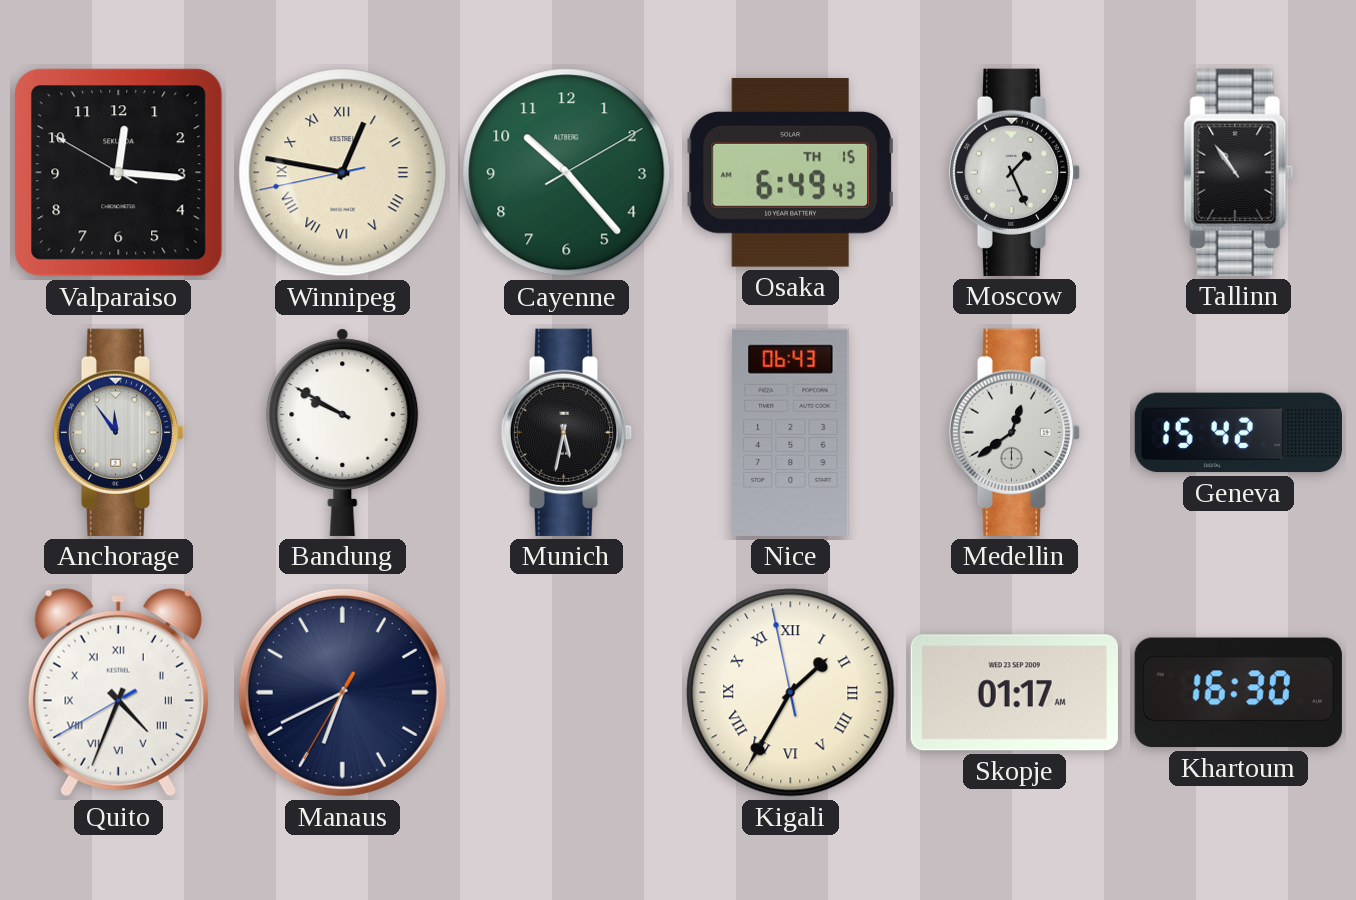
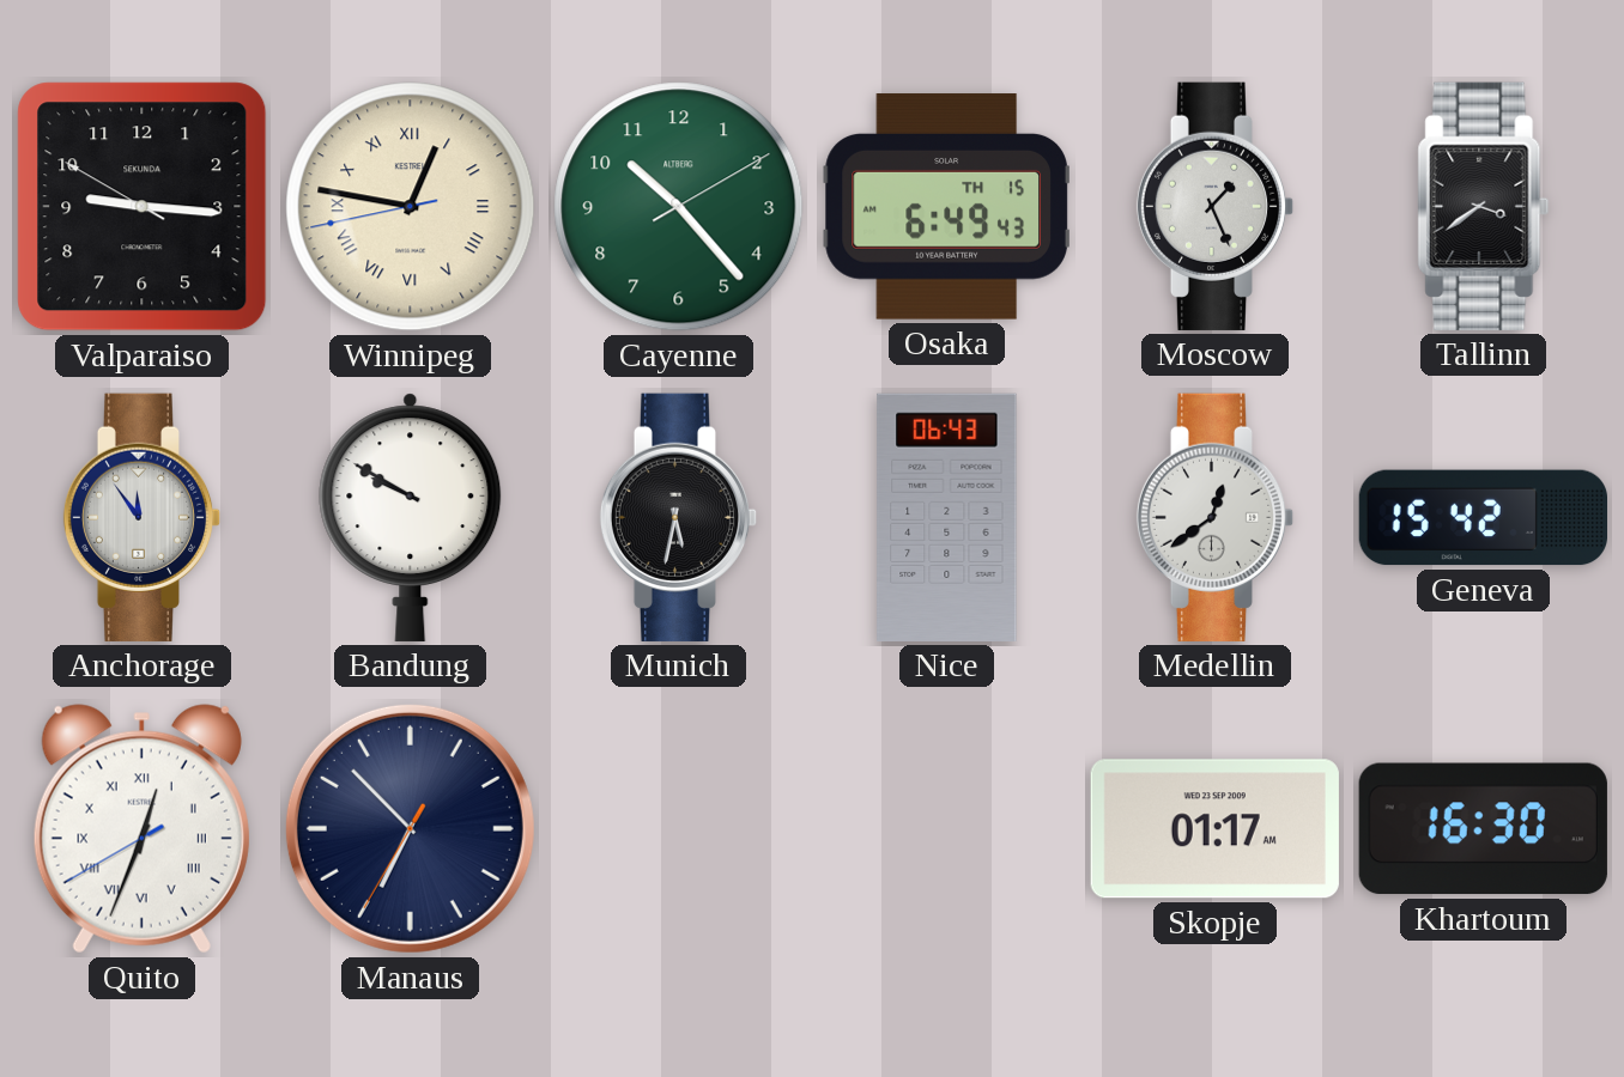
Valparaiso: 12:15 -> 9:15
Tallinn: 10:54 -> 3:39
Quito: 4:33 -> 12:33
Manaus: 6:40 -> 6:52
Kigali: 1:34 -> none
